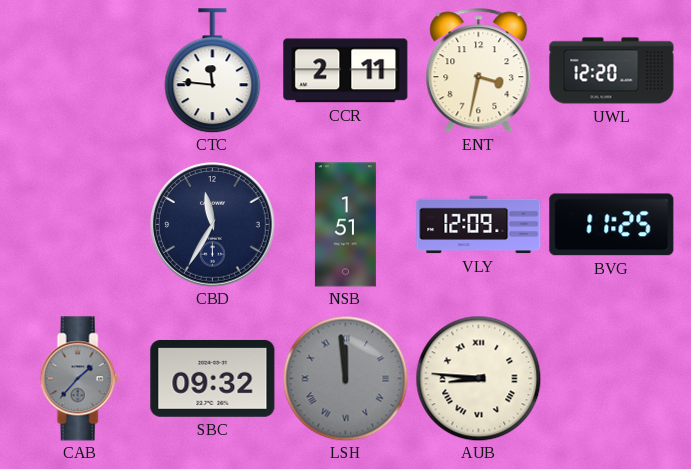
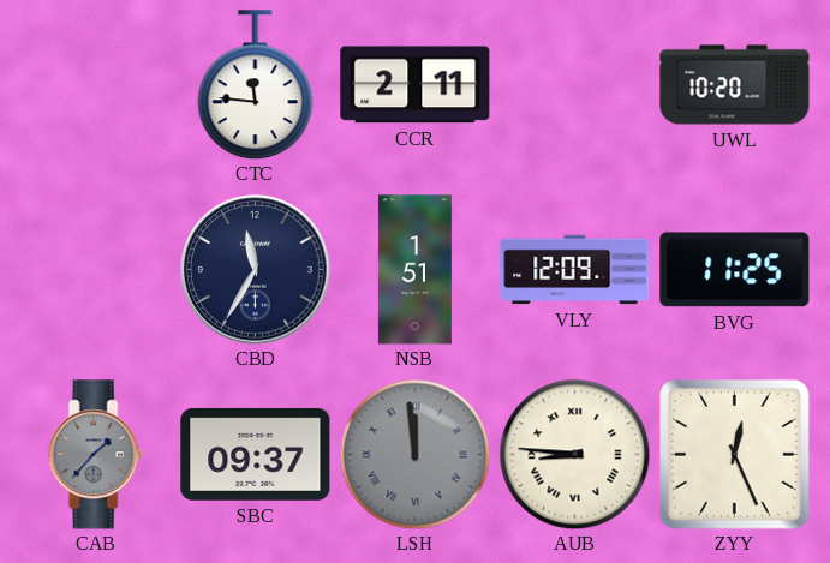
ENT: 3:32 -> none
UWL: 12:20 -> 10:20
SBC: 09:32 -> 09:37
ZYY: none -> 12:26
